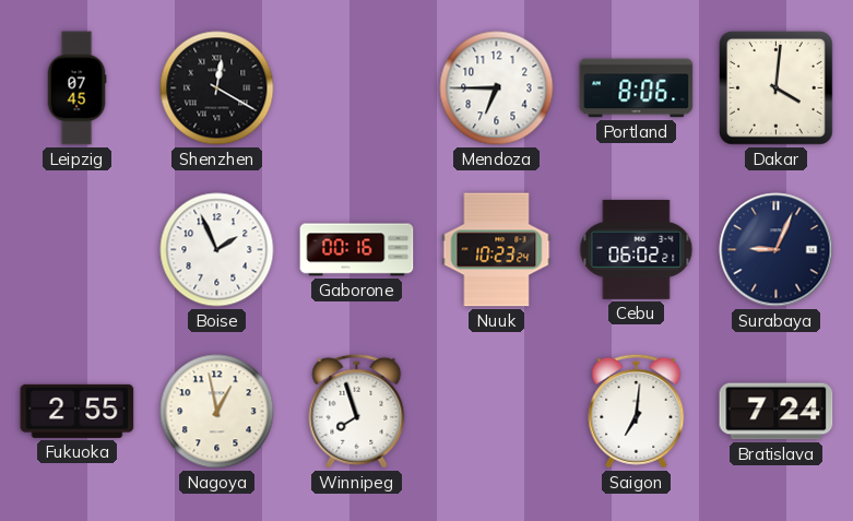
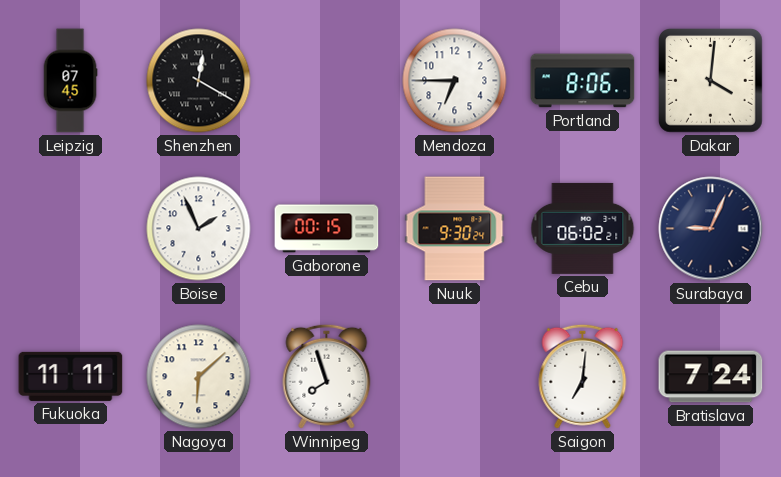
Gaborone: 00:16 -> 00:15
Nuuk: 10:23 -> 9:30
Fukuoka: 2:55 -> 11:11
Nagoya: 12:58 -> 6:08
